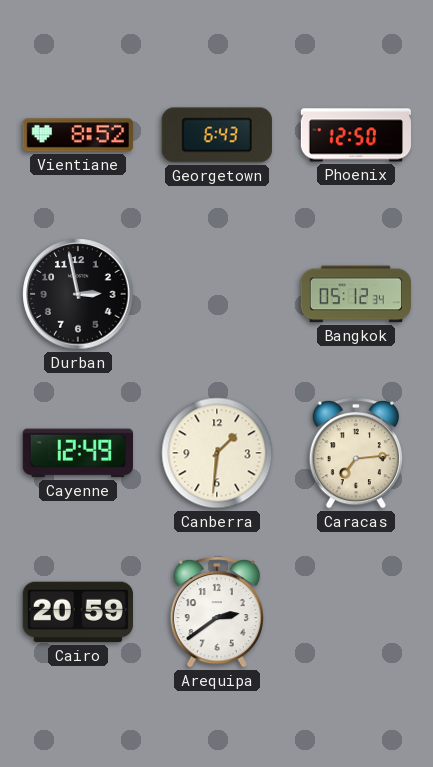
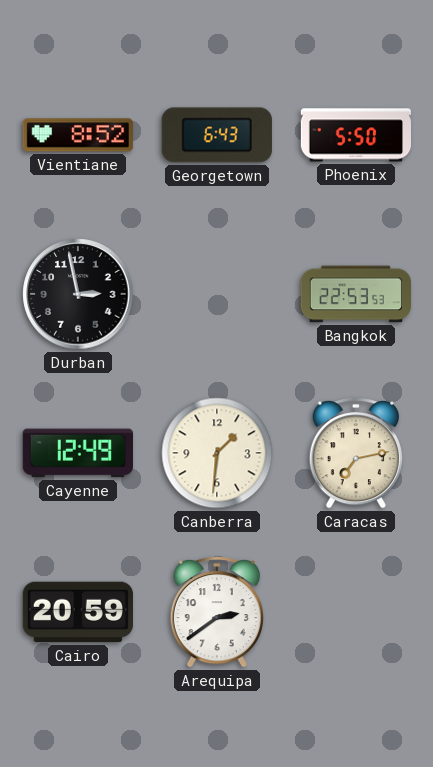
Phoenix: 12:50 -> 5:50
Bangkok: 05:12 -> 22:53
Caracas: 7:14 -> 7:13
